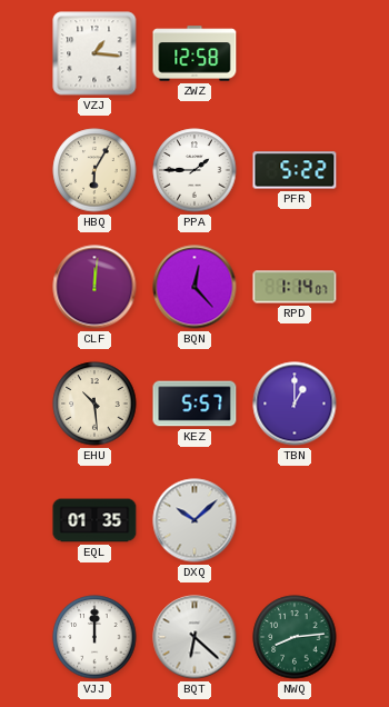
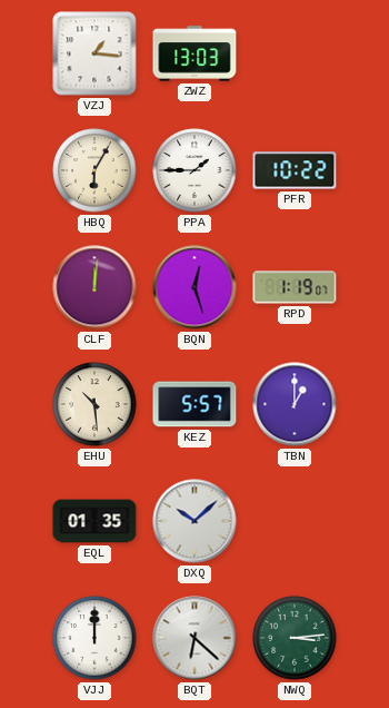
ZWZ: 12:58 -> 13:03
PFR: 5:22 -> 10:22
BQN: 12:23 -> 12:27
RPD: 1:14 -> 1:19
NWQ: 8:14 -> 3:14
